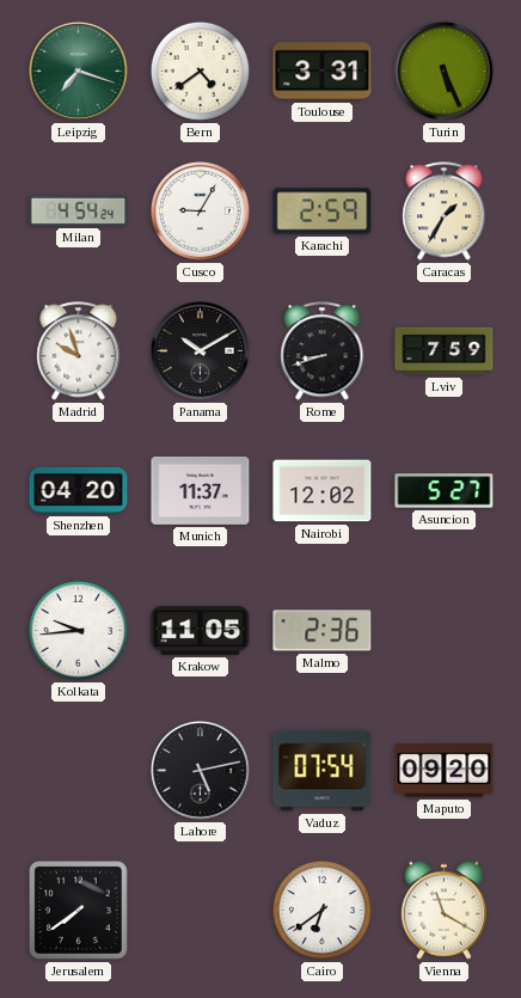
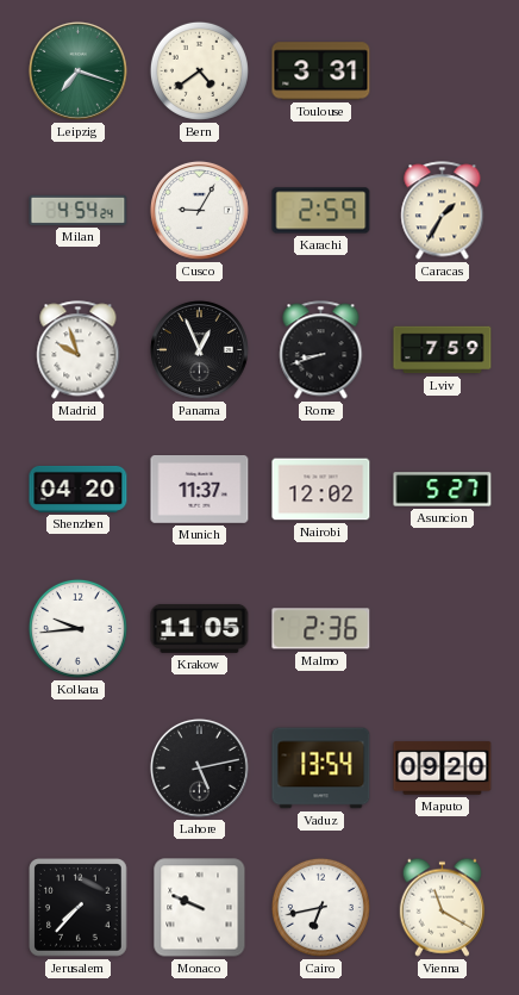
Turin: 5:26 -> none
Panama: 10:10 -> 12:56
Vaduz: 07:54 -> 13:54
Jerusalem: 7:39 -> 7:37
Monaco: none -> 9:49
Cairo: 6:39 -> 6:43
